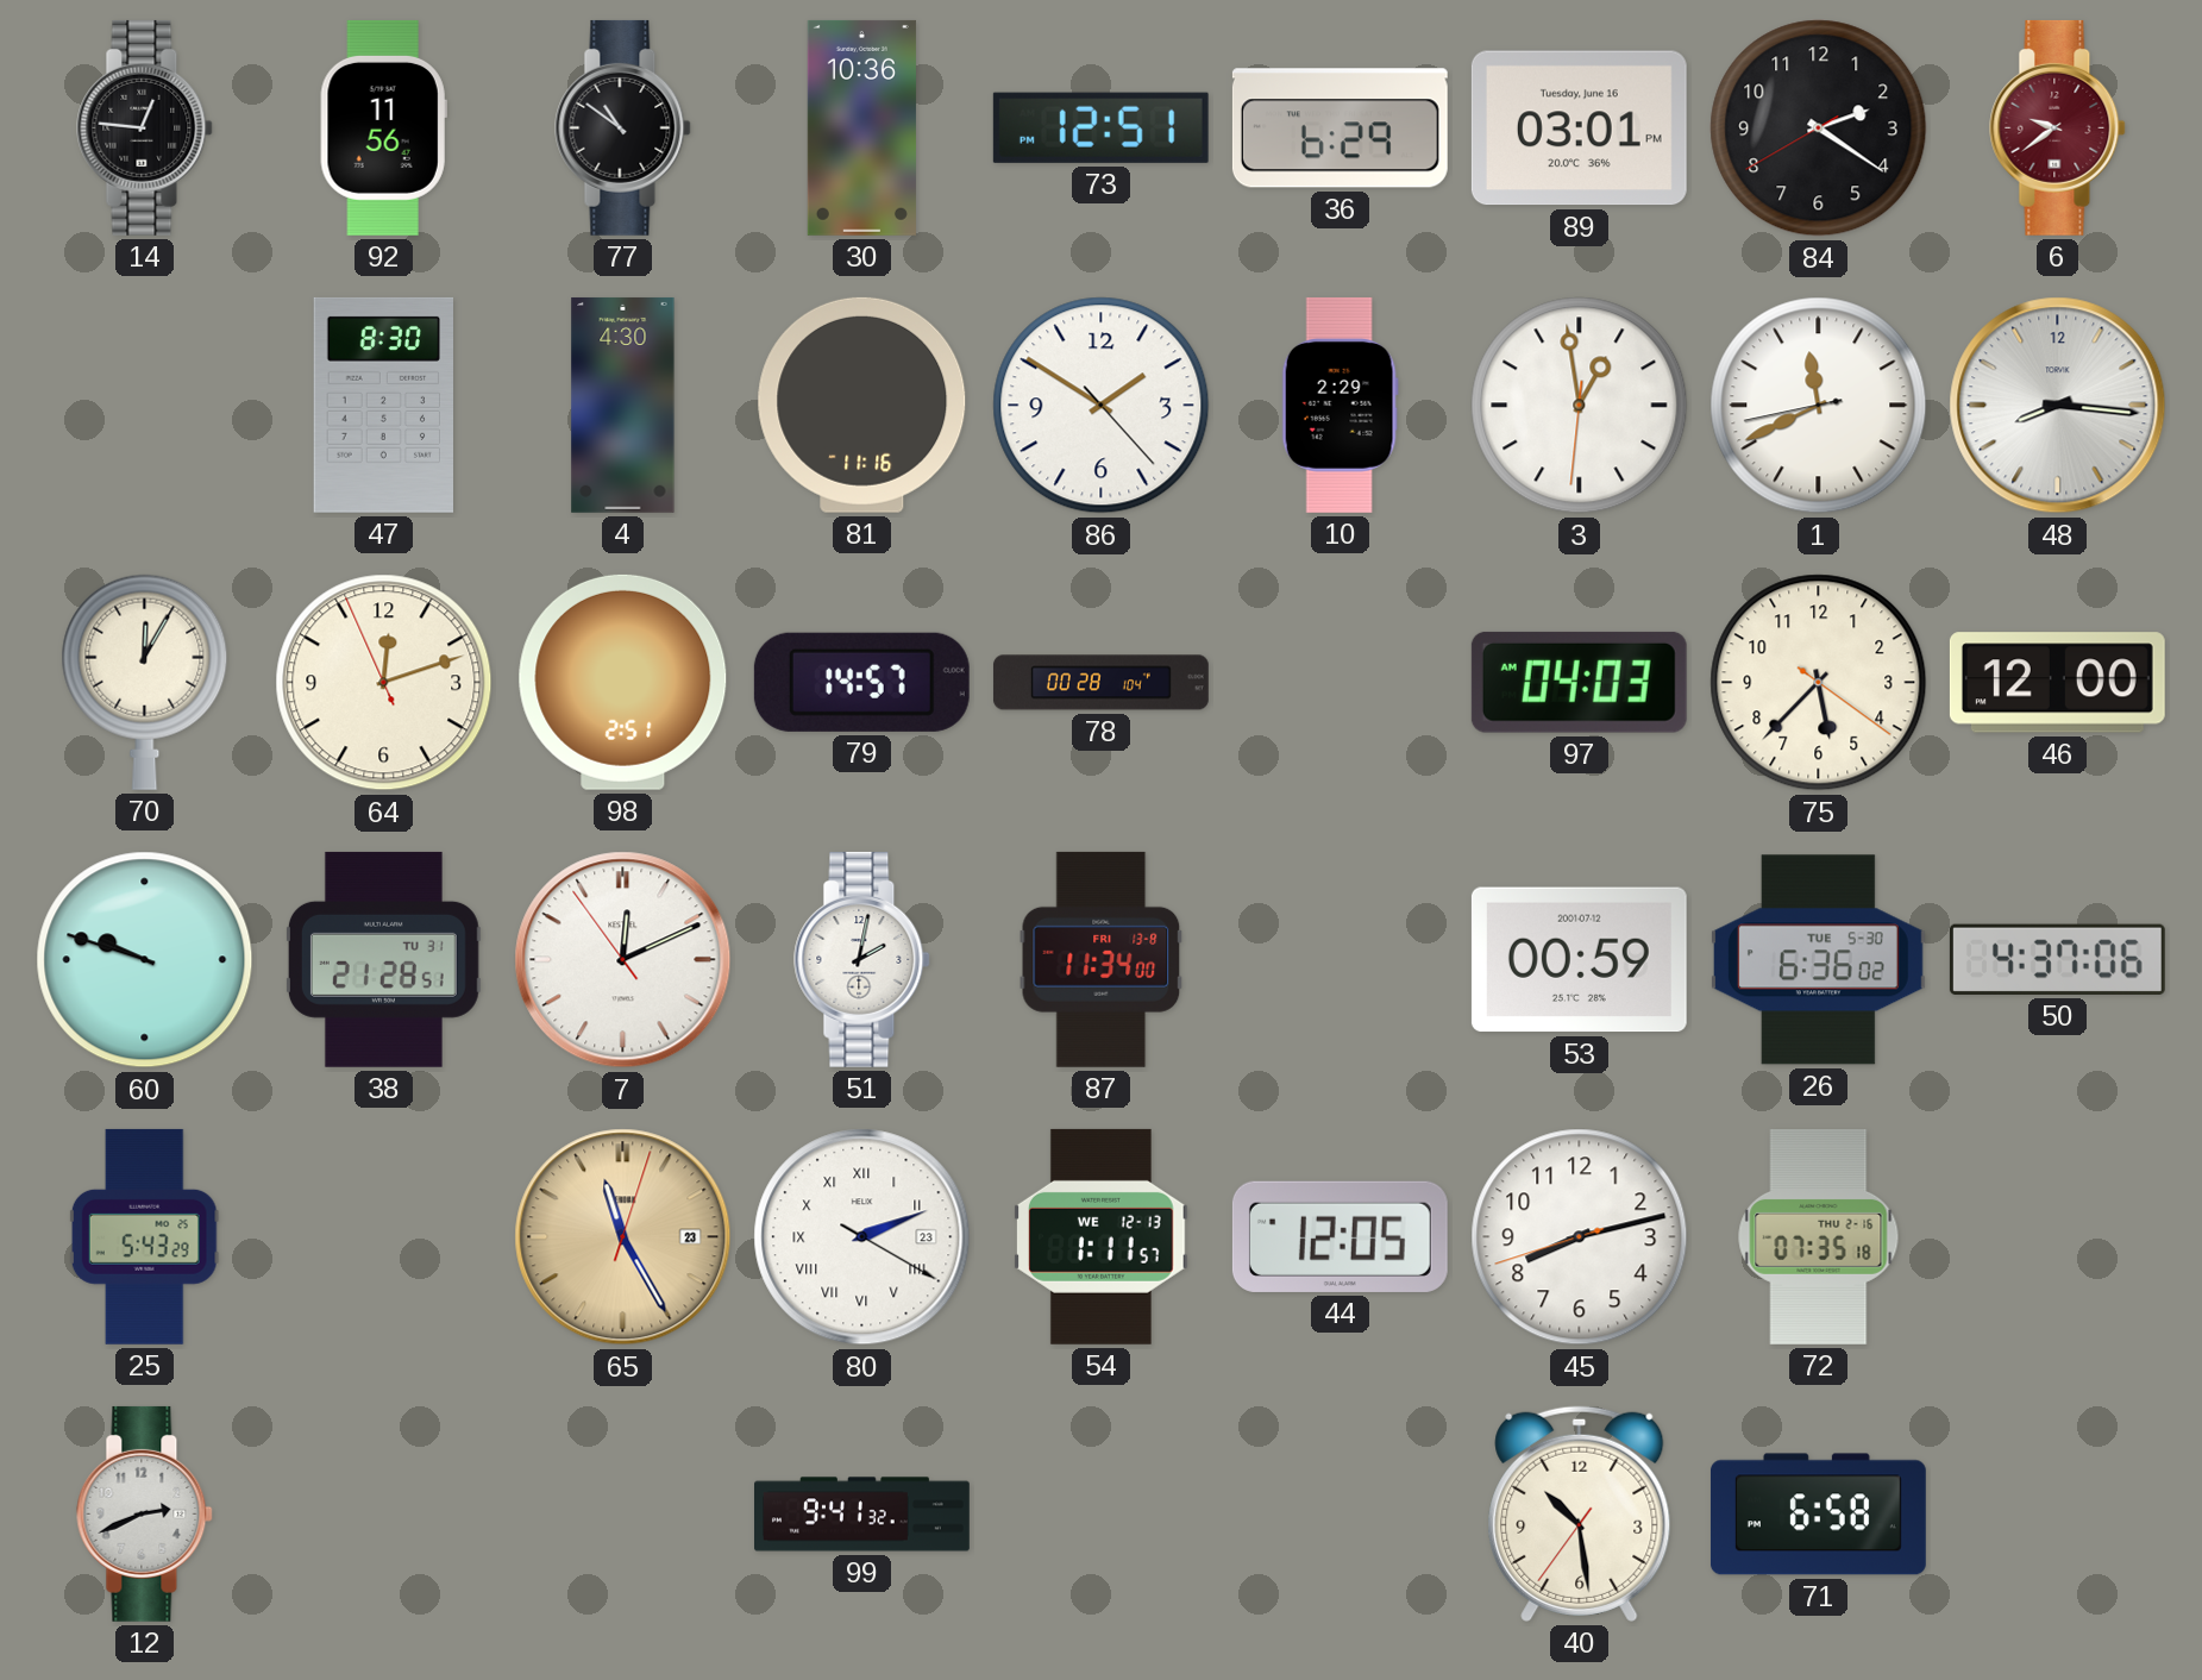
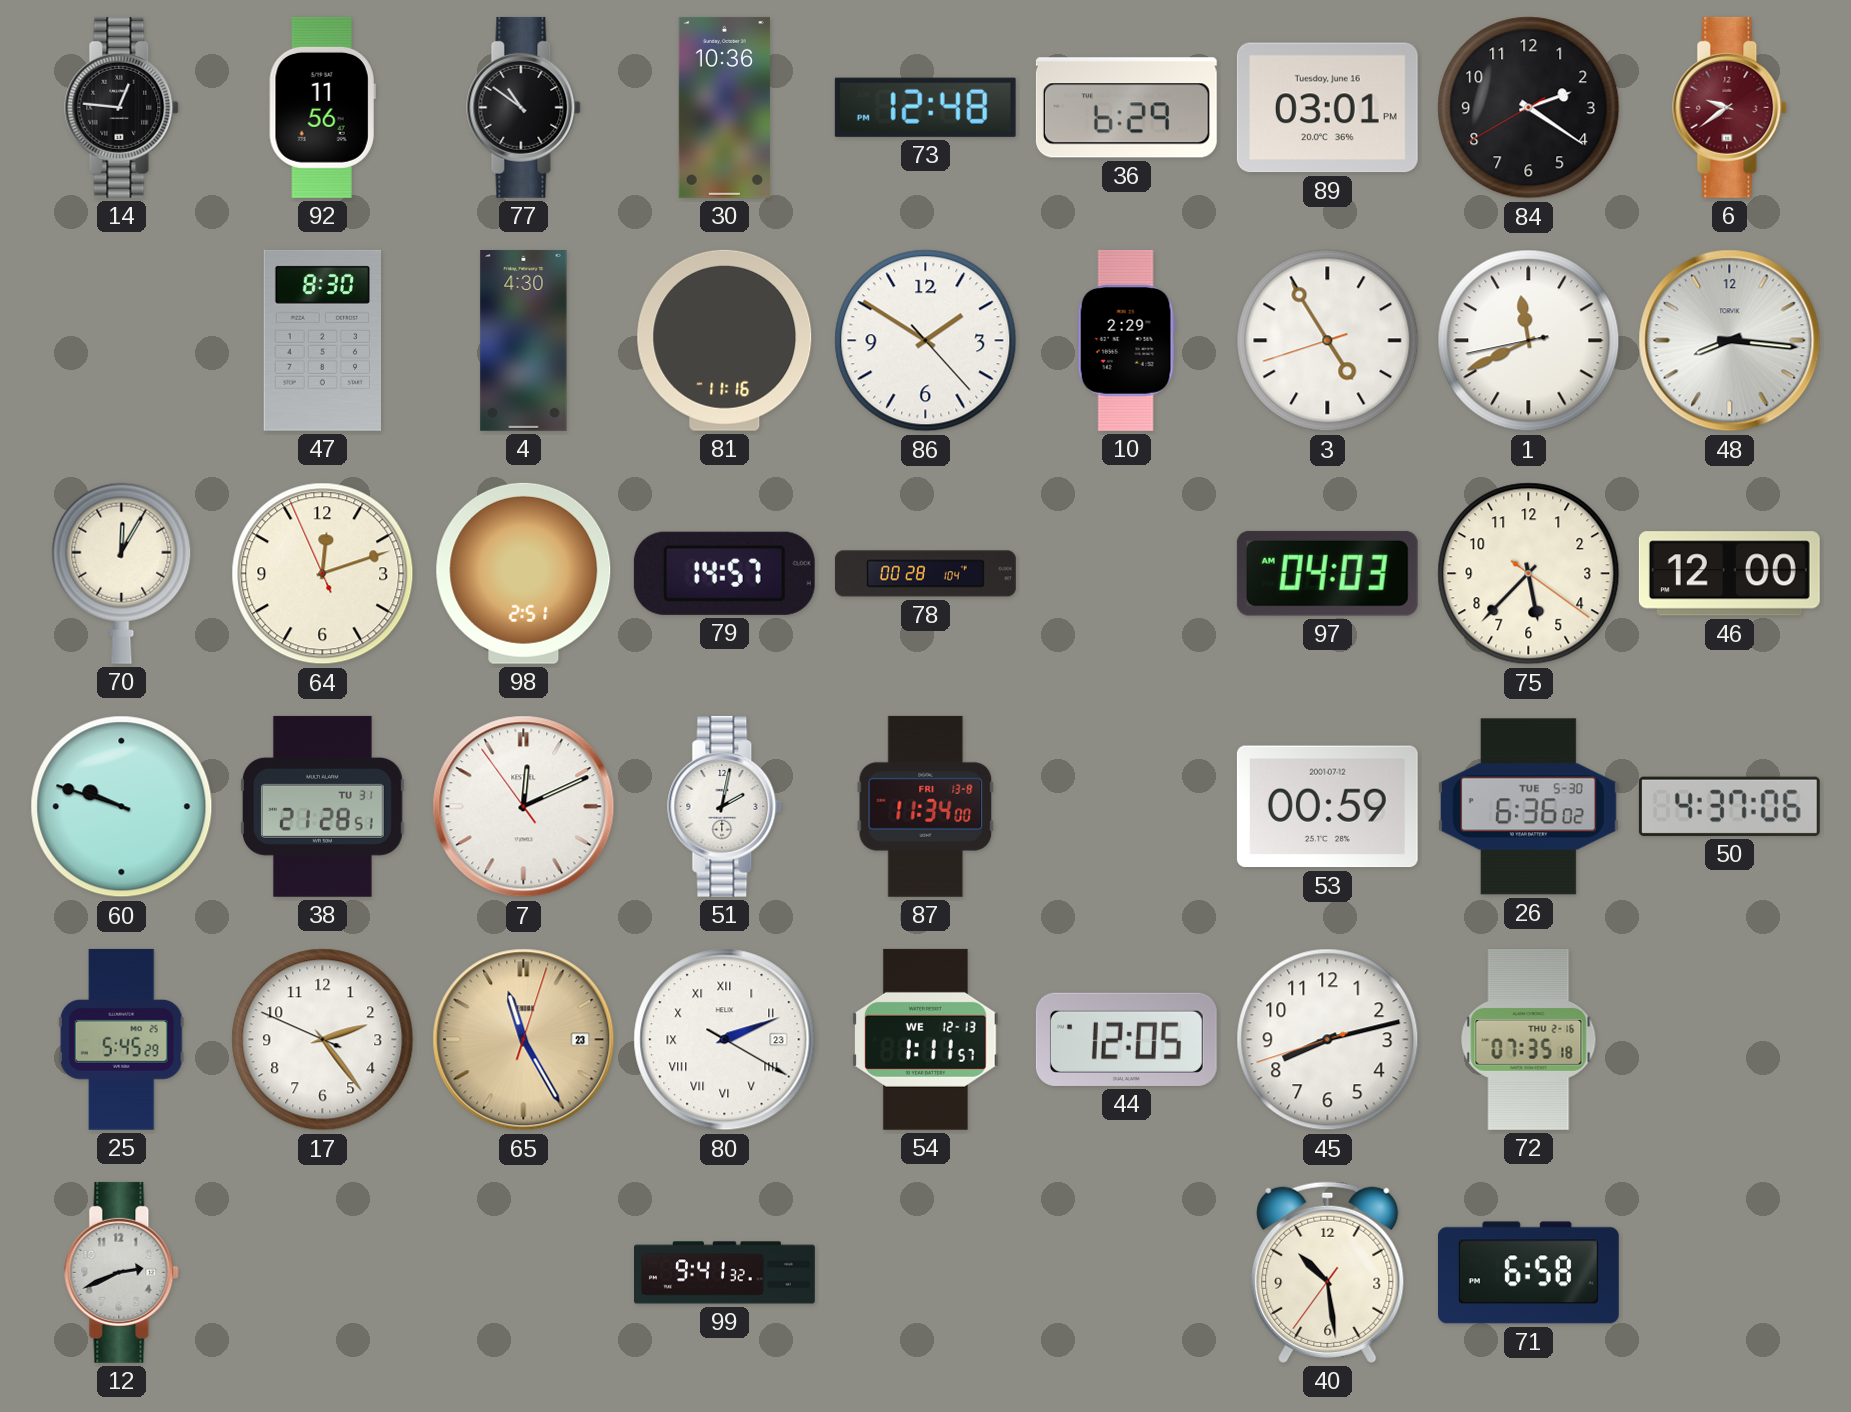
73: 12:51 -> 12:48
3: 12:58 -> 4:54
25: 5:43 -> 5:45
17: none -> 2:23
